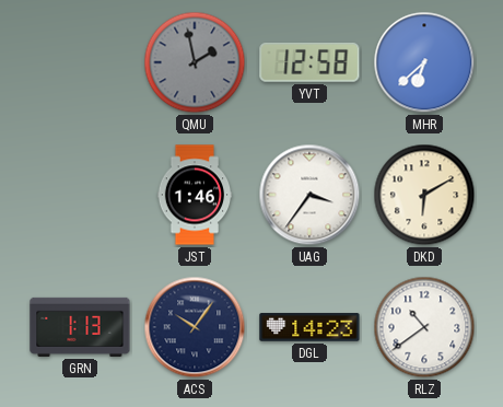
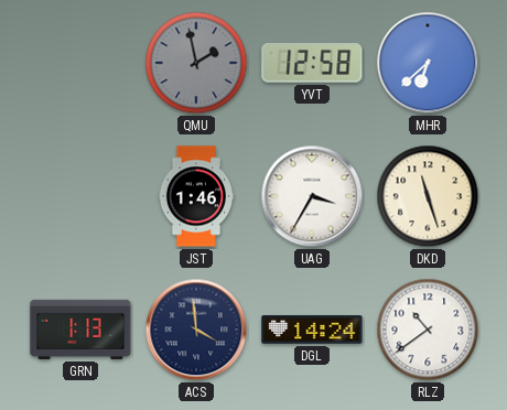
UAG: 3:36 -> 3:35
DKD: 6:10 -> 11:27
ACS: 10:06 -> 3:59
DGL: 14:23 -> 14:24
